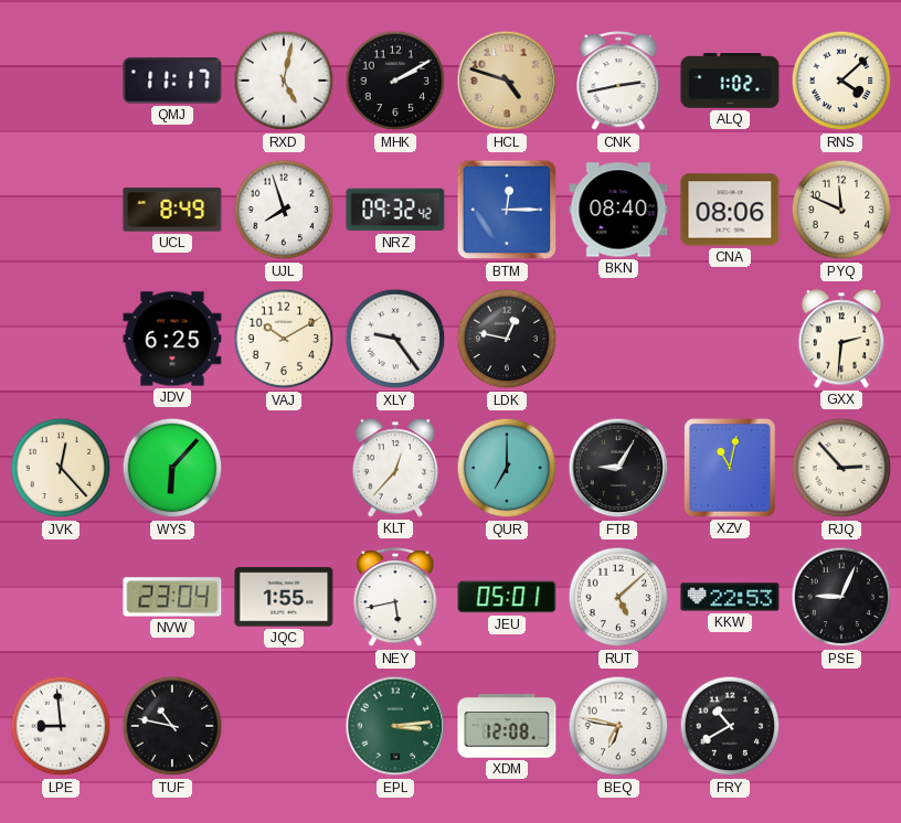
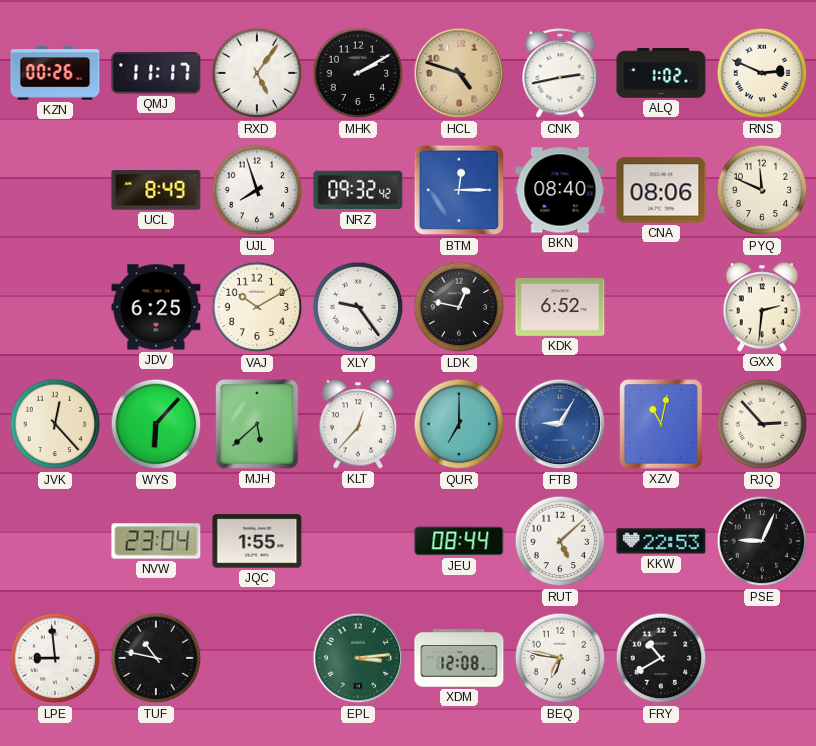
KZN: none -> 00:26
RXD: 5:02 -> 5:06
RNS: 4:08 -> 2:49
KDK: none -> 6:52
MJH: none -> 5:38
FTB dial: black -> blue
NEY: 5:43 -> none
JEU: 05:01 -> 08:44
